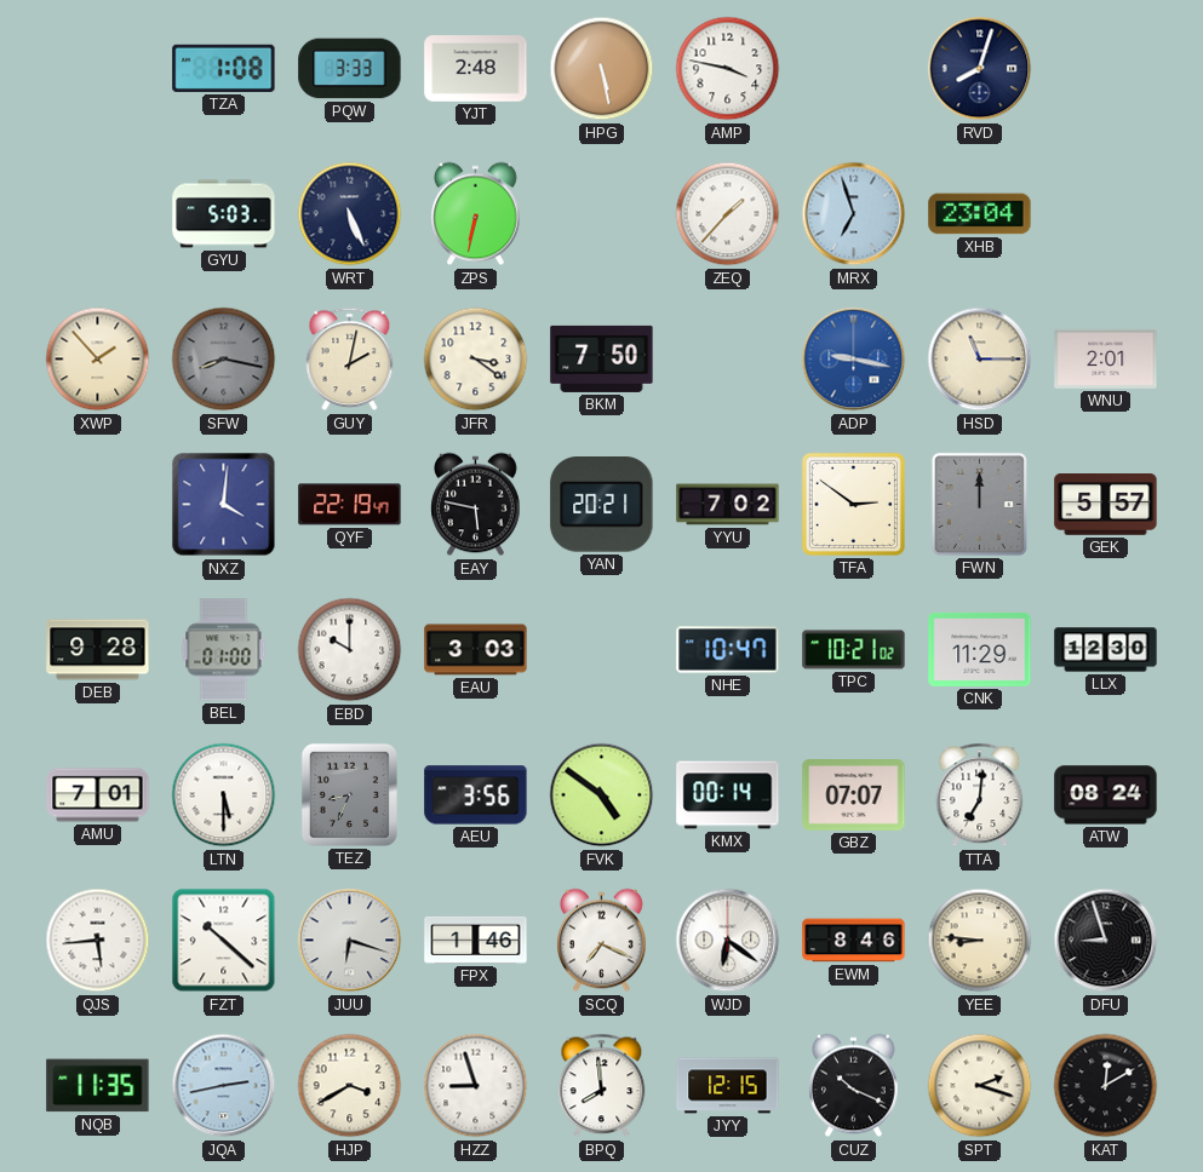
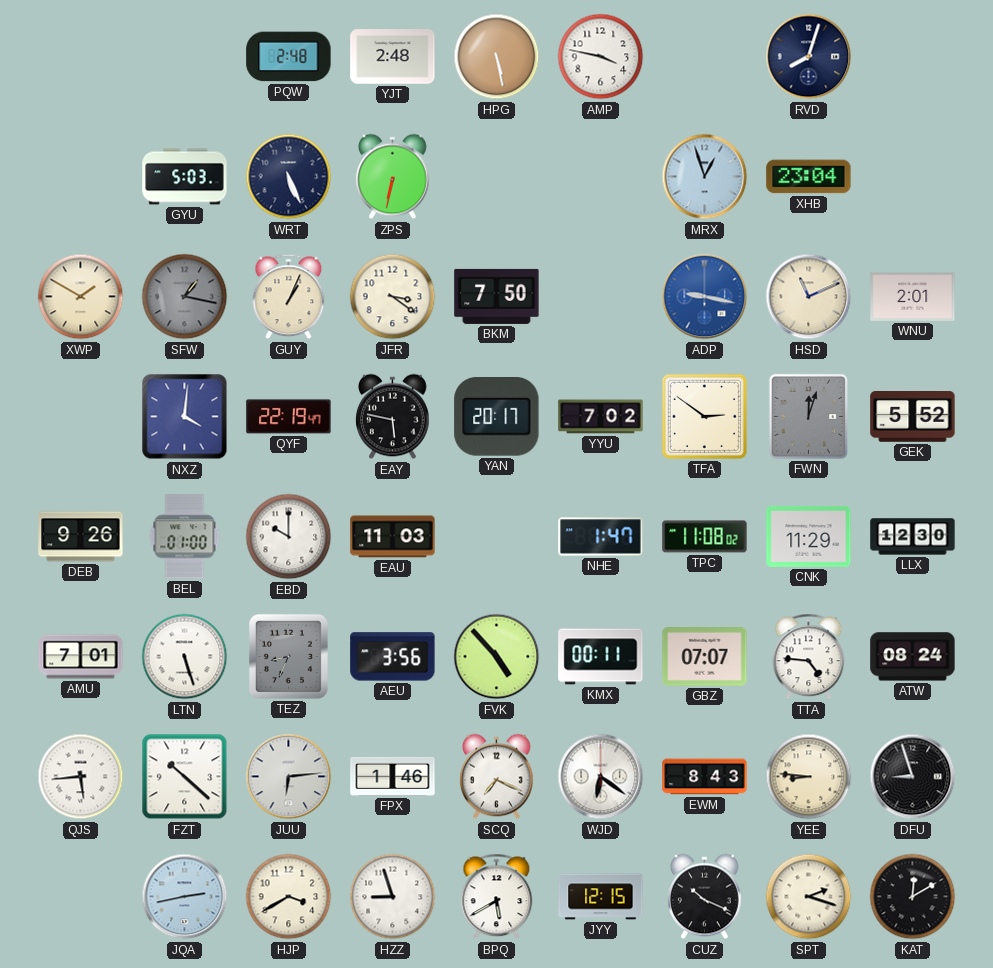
TZA: 1:08 -> none
PQW: 3:33 -> 2:48
ZEQ: 1:37 -> none
MRX: 6:57 -> 12:57
XWP: 1:53 -> 1:50
SFW: 8:17 -> 1:17
GUY: 2:02 -> 1:04
HSD: 11:15 -> 11:11
YAN: 20:21 -> 20:17
FWN: 12:00 -> 12:03
GEK: 5:57 -> 5:52
DEB: 9:28 -> 9:26
EAU: 3:03 -> 11:03
NHE: 10:47 -> 1:47
TPC: 10:21 -> 11:08
LTN: 5:30 -> 5:27
FVK: 4:51 -> 4:53
KMX: 00:14 -> 00:11
TTA: 7:01 -> 4:46
JUU: 6:18 -> 6:14
EWM: 8:46 -> 8:43
NQB: 11:35 -> none
BPQ: 7:59 -> 5:40
